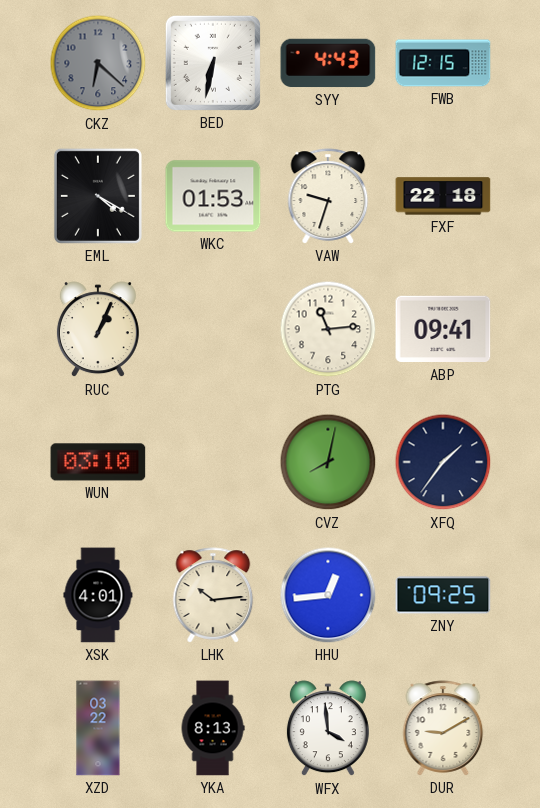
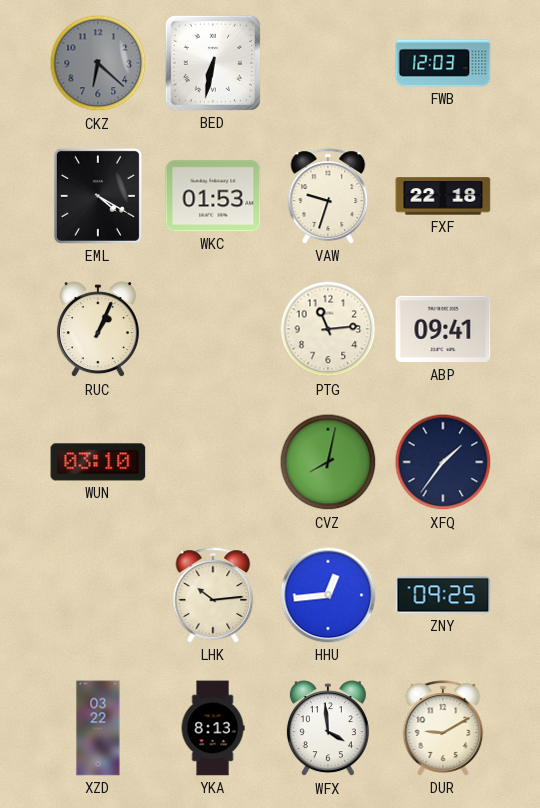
SYY: 4:43 -> none
FWB: 12:15 -> 12:03
XSK: 4:01 -> none
